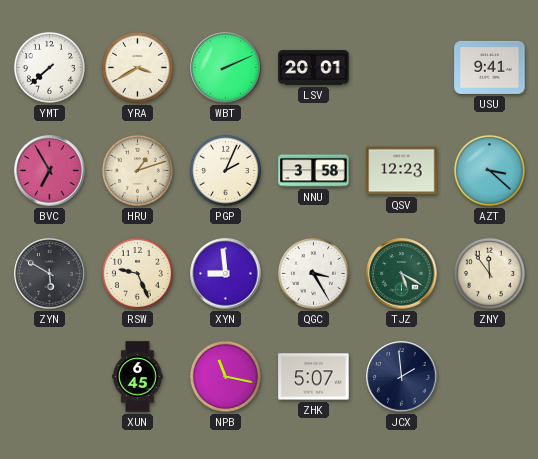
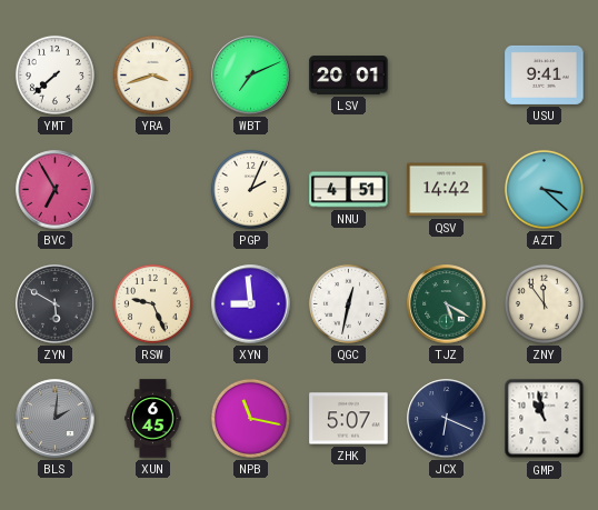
YRA: 3:40 -> 3:42
WBT: 2:11 -> 7:11
HRU: 1:12 -> none
NNU: 3:58 -> 4:51
QSV: 12:23 -> 14:42
QGC: 3:25 -> 12:32
BLS: none -> 2:01
JCX: 1:59 -> 6:19
GMP: none -> 10:58
